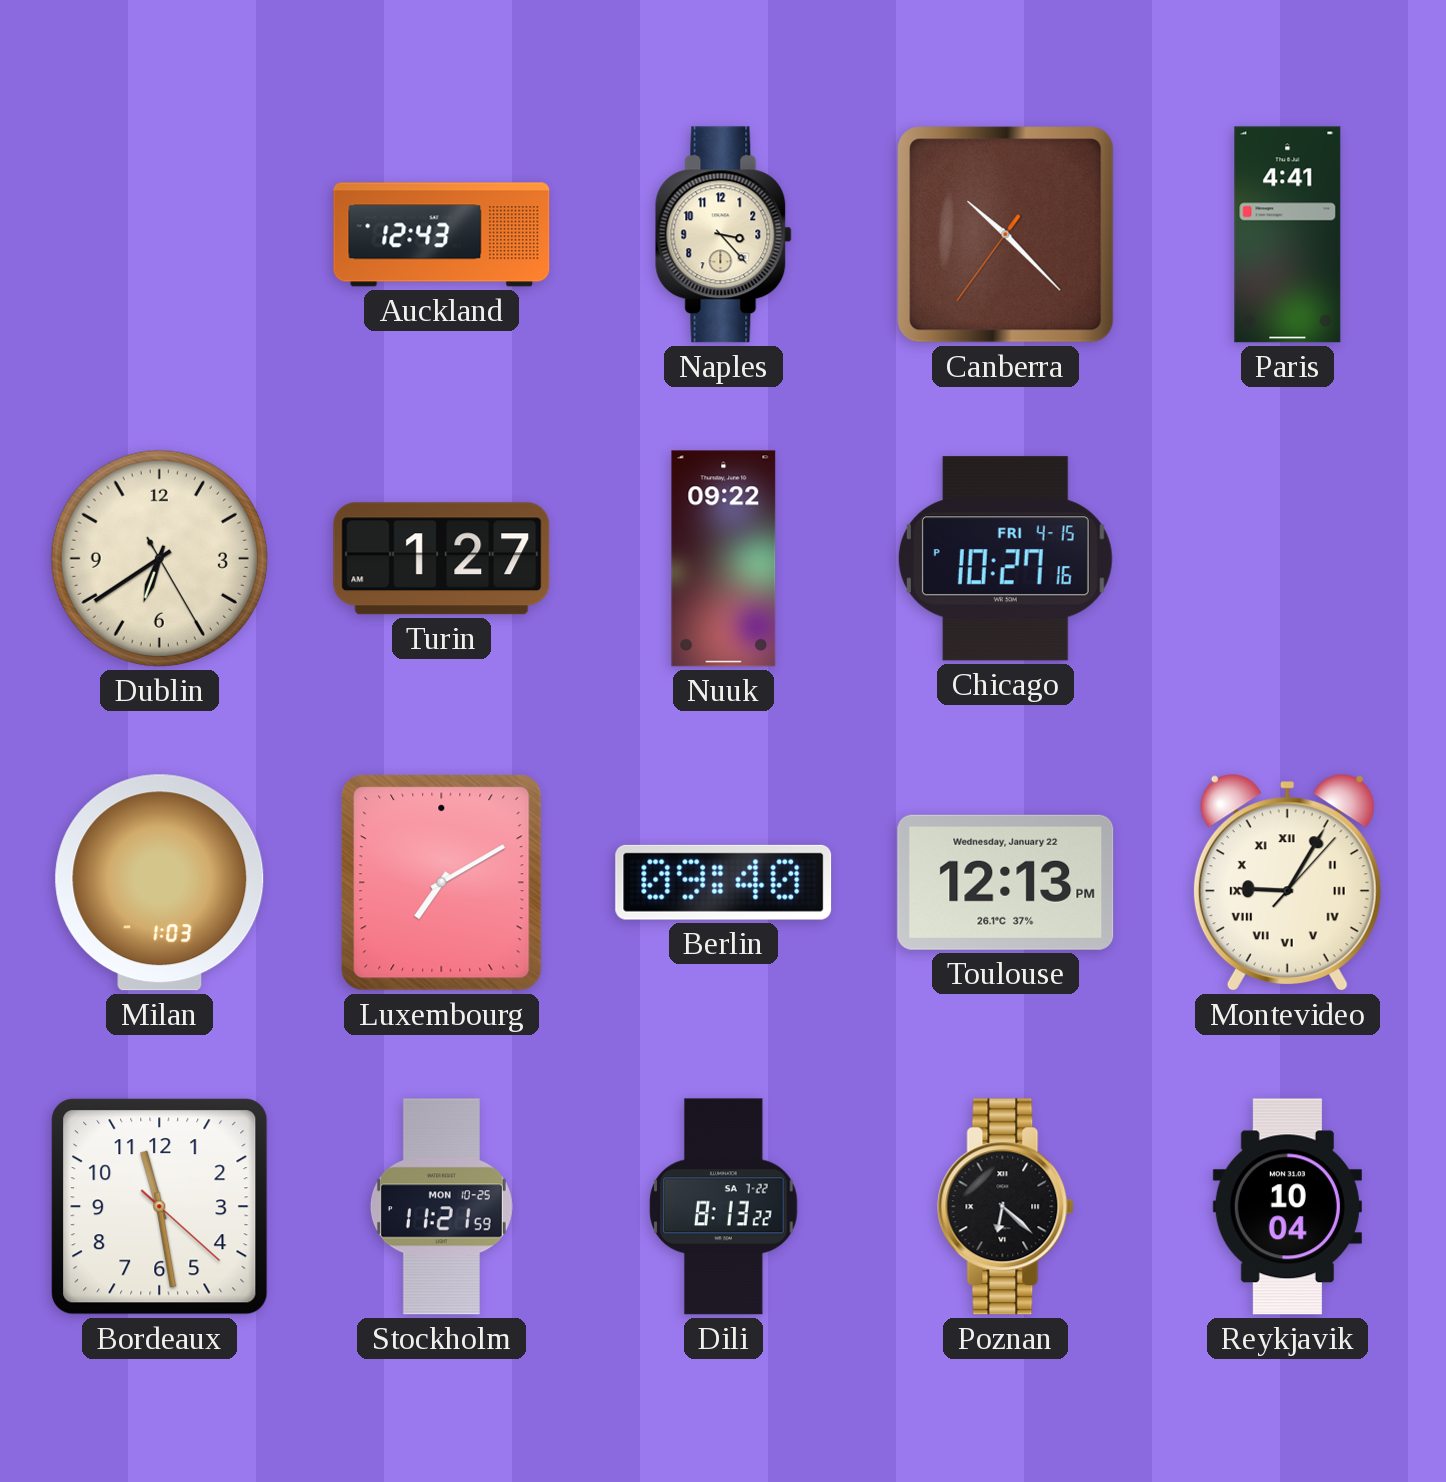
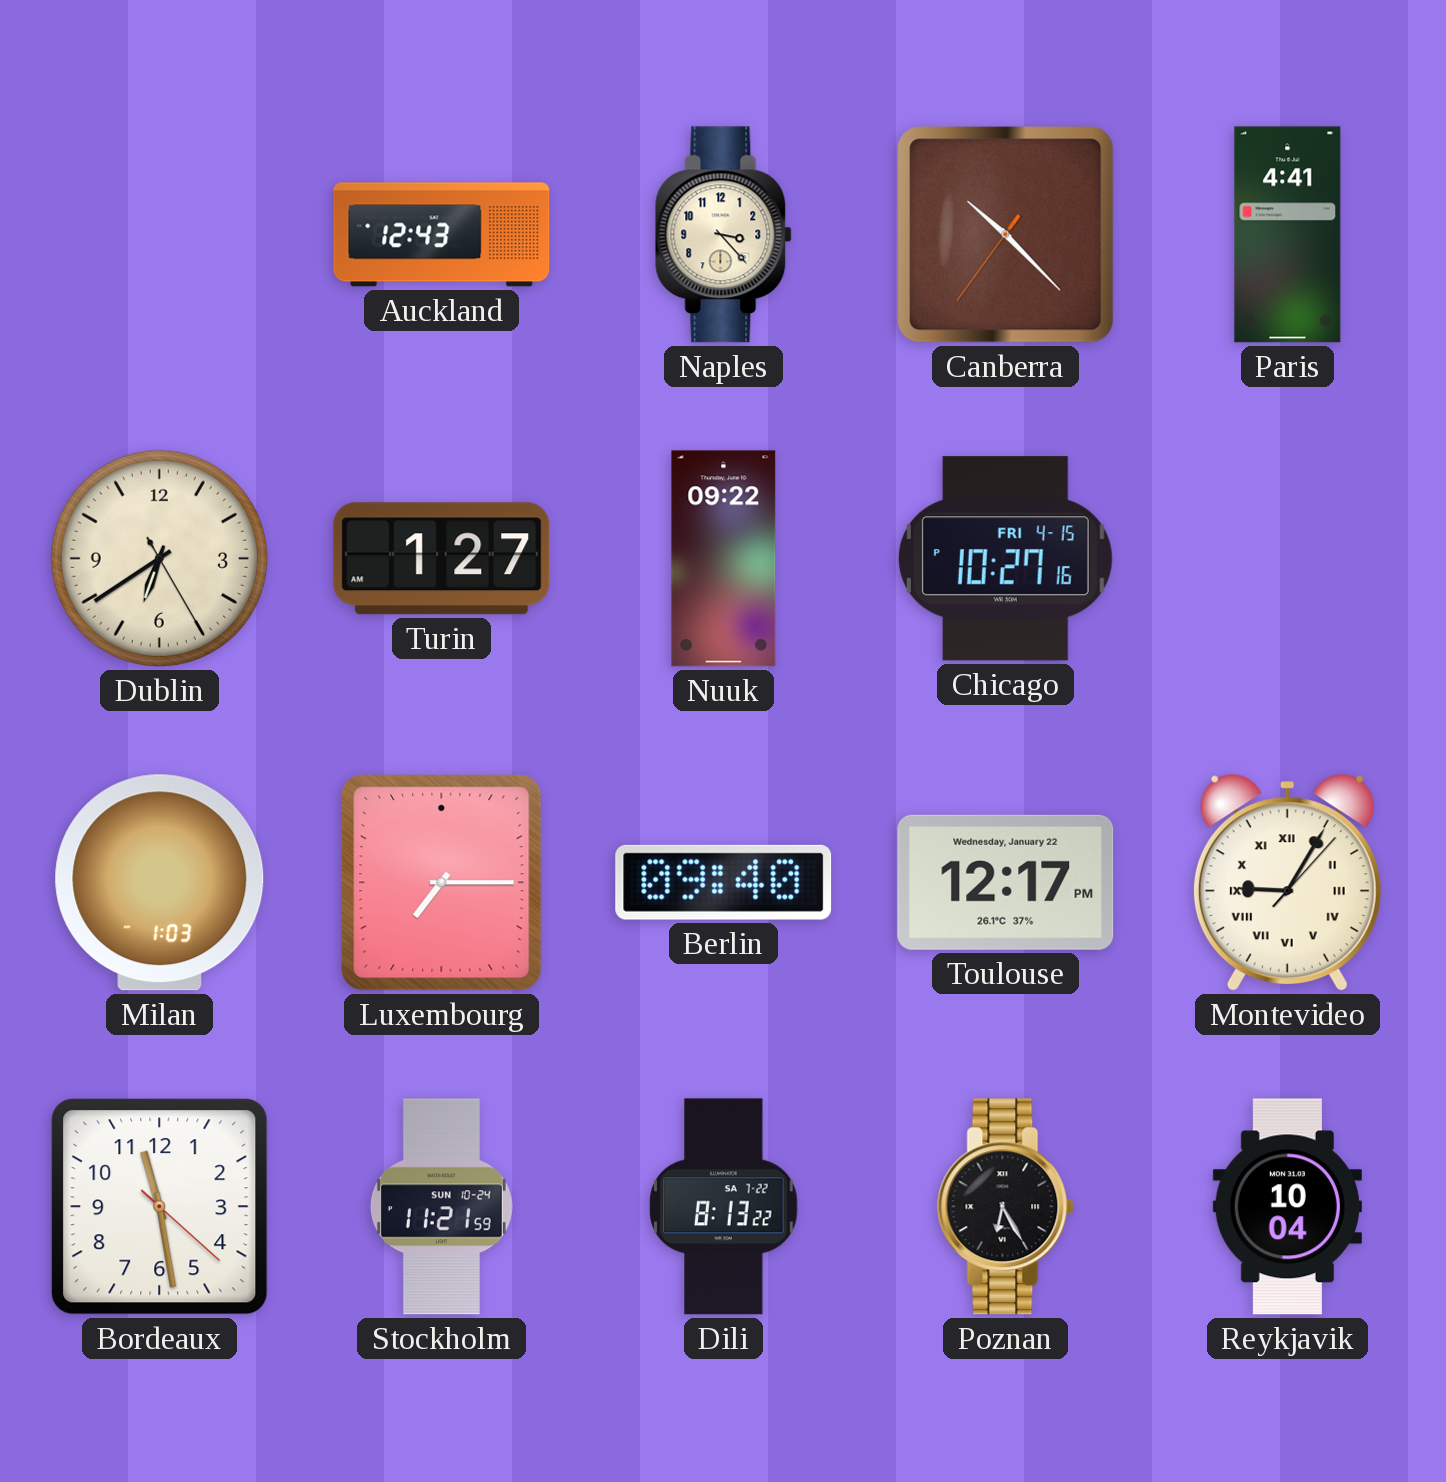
Luxembourg: 7:10 -> 7:15
Toulouse: 12:13 -> 12:17
Stockholm date: MON 10-25 -> SUN 10-24
Poznan: 6:22 -> 6:25
